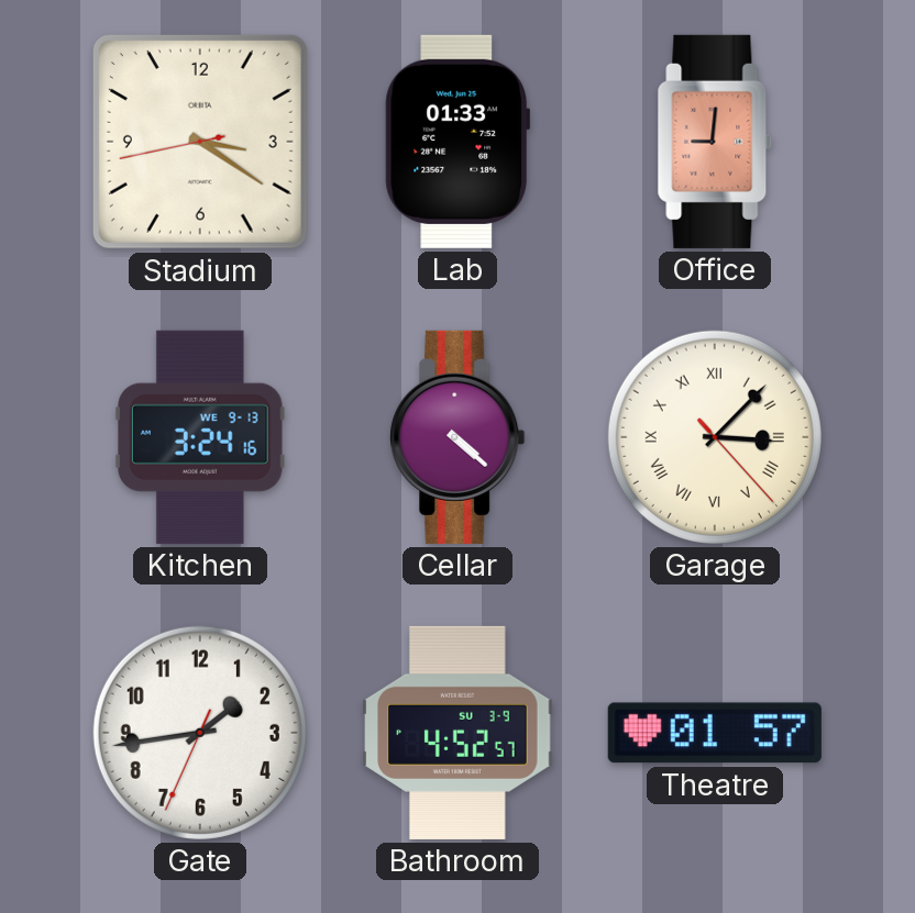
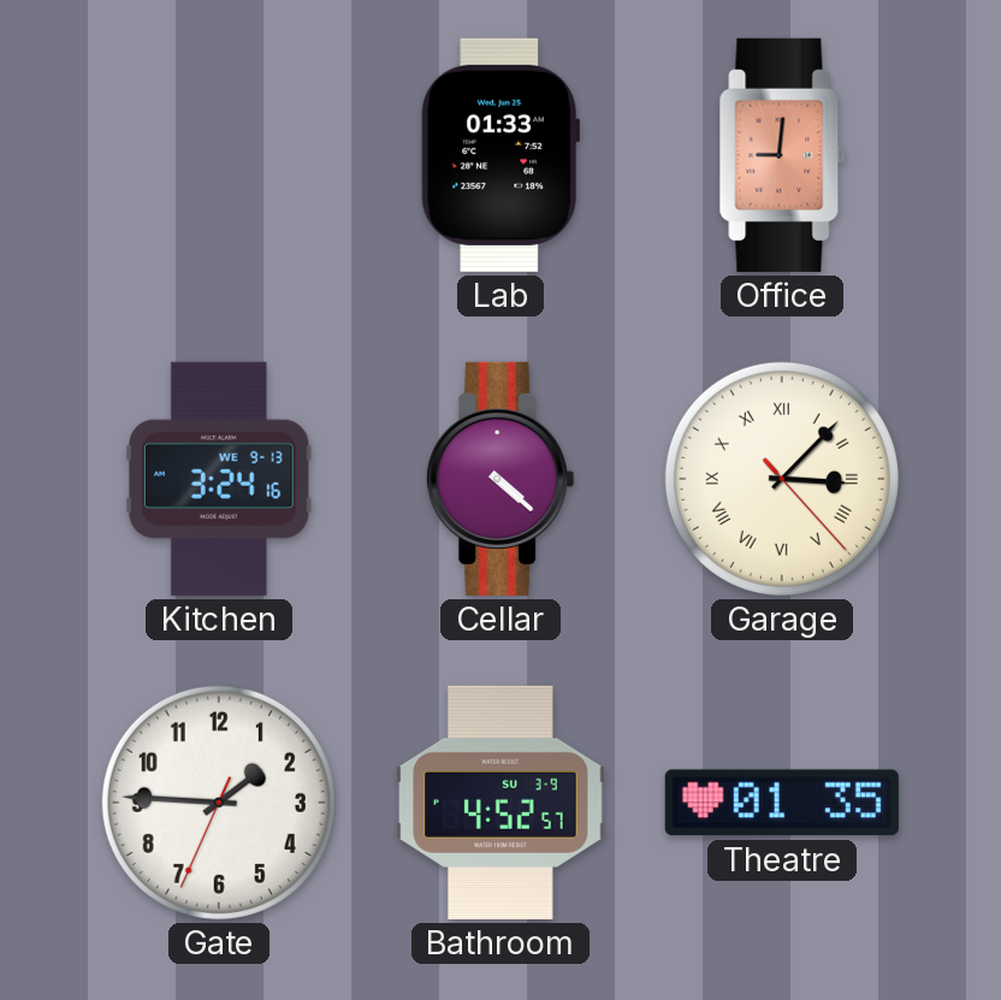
Stadium: 3:20 -> none
Gate: 1:43 -> 1:45
Theatre: 01:57 -> 01:35
